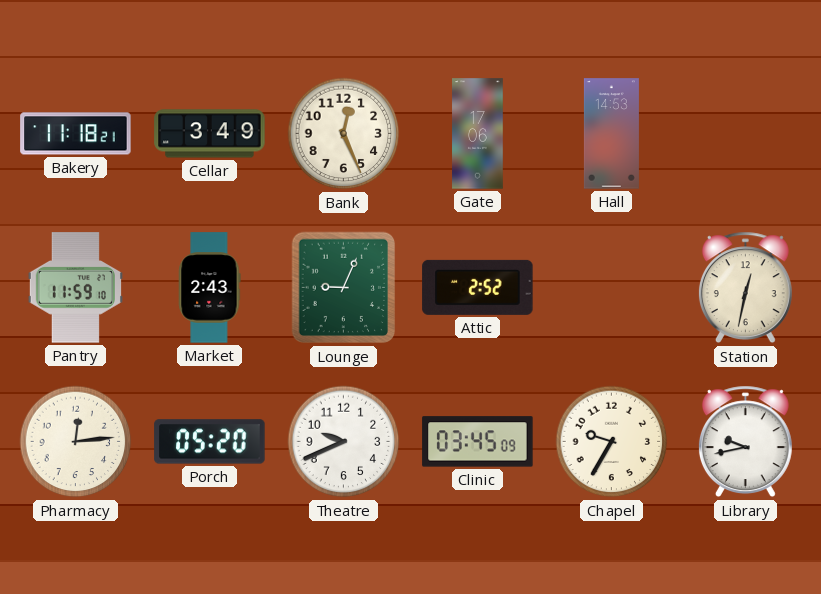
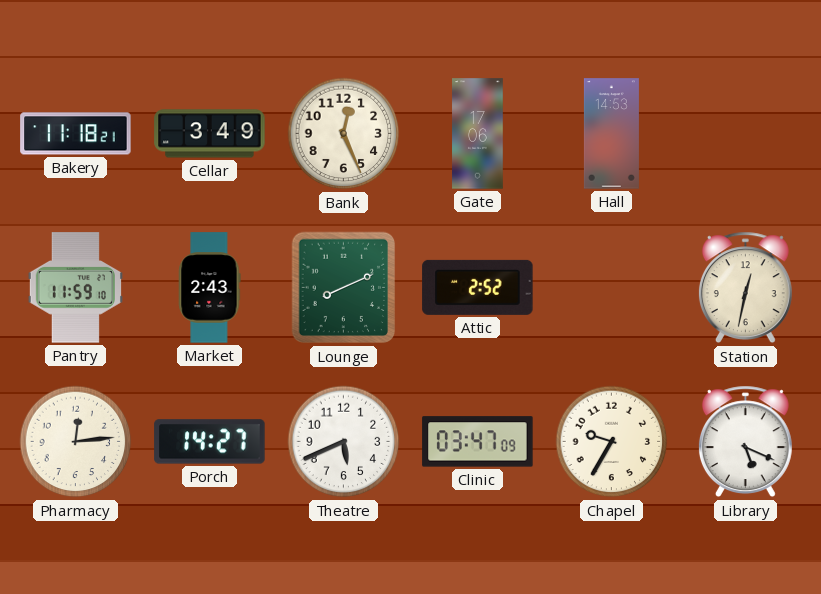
Lounge: 9:04 -> 8:11
Porch: 05:20 -> 14:27
Theatre: 9:41 -> 5:41
Clinic: 03:45 -> 03:47
Library: 9:43 -> 5:19
